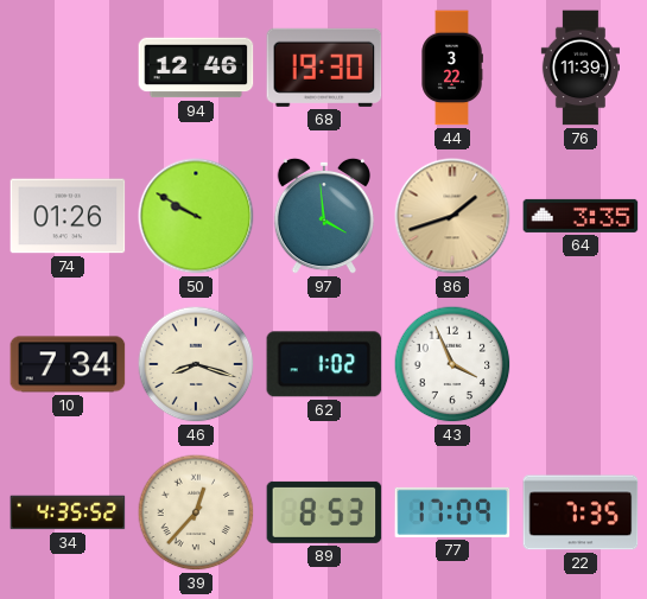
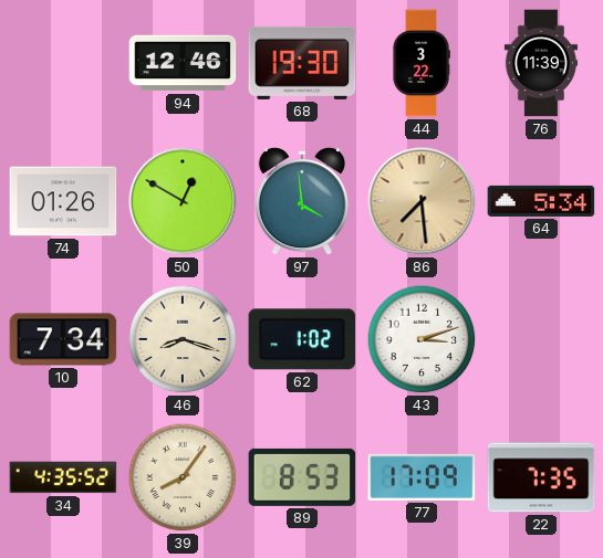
50: 9:50 -> 12:50
86: 1:42 -> 7:29
64: 3:35 -> 5:34
43: 3:56 -> 3:12
39: 12:37 -> 8:06
